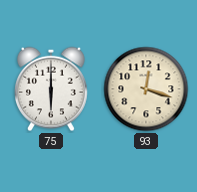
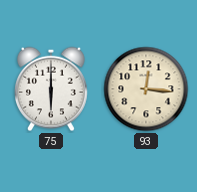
93: 12:18 -> 12:16
